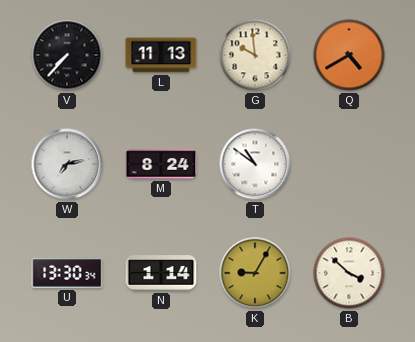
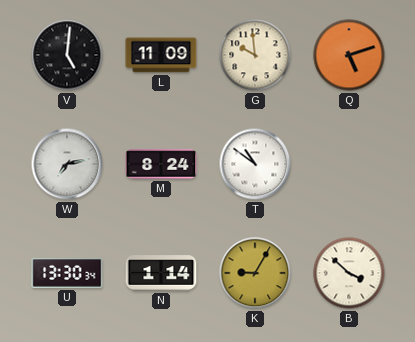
V: 7:37 -> 5:01
L: 11:13 -> 11:09
Q: 4:40 -> 5:12
